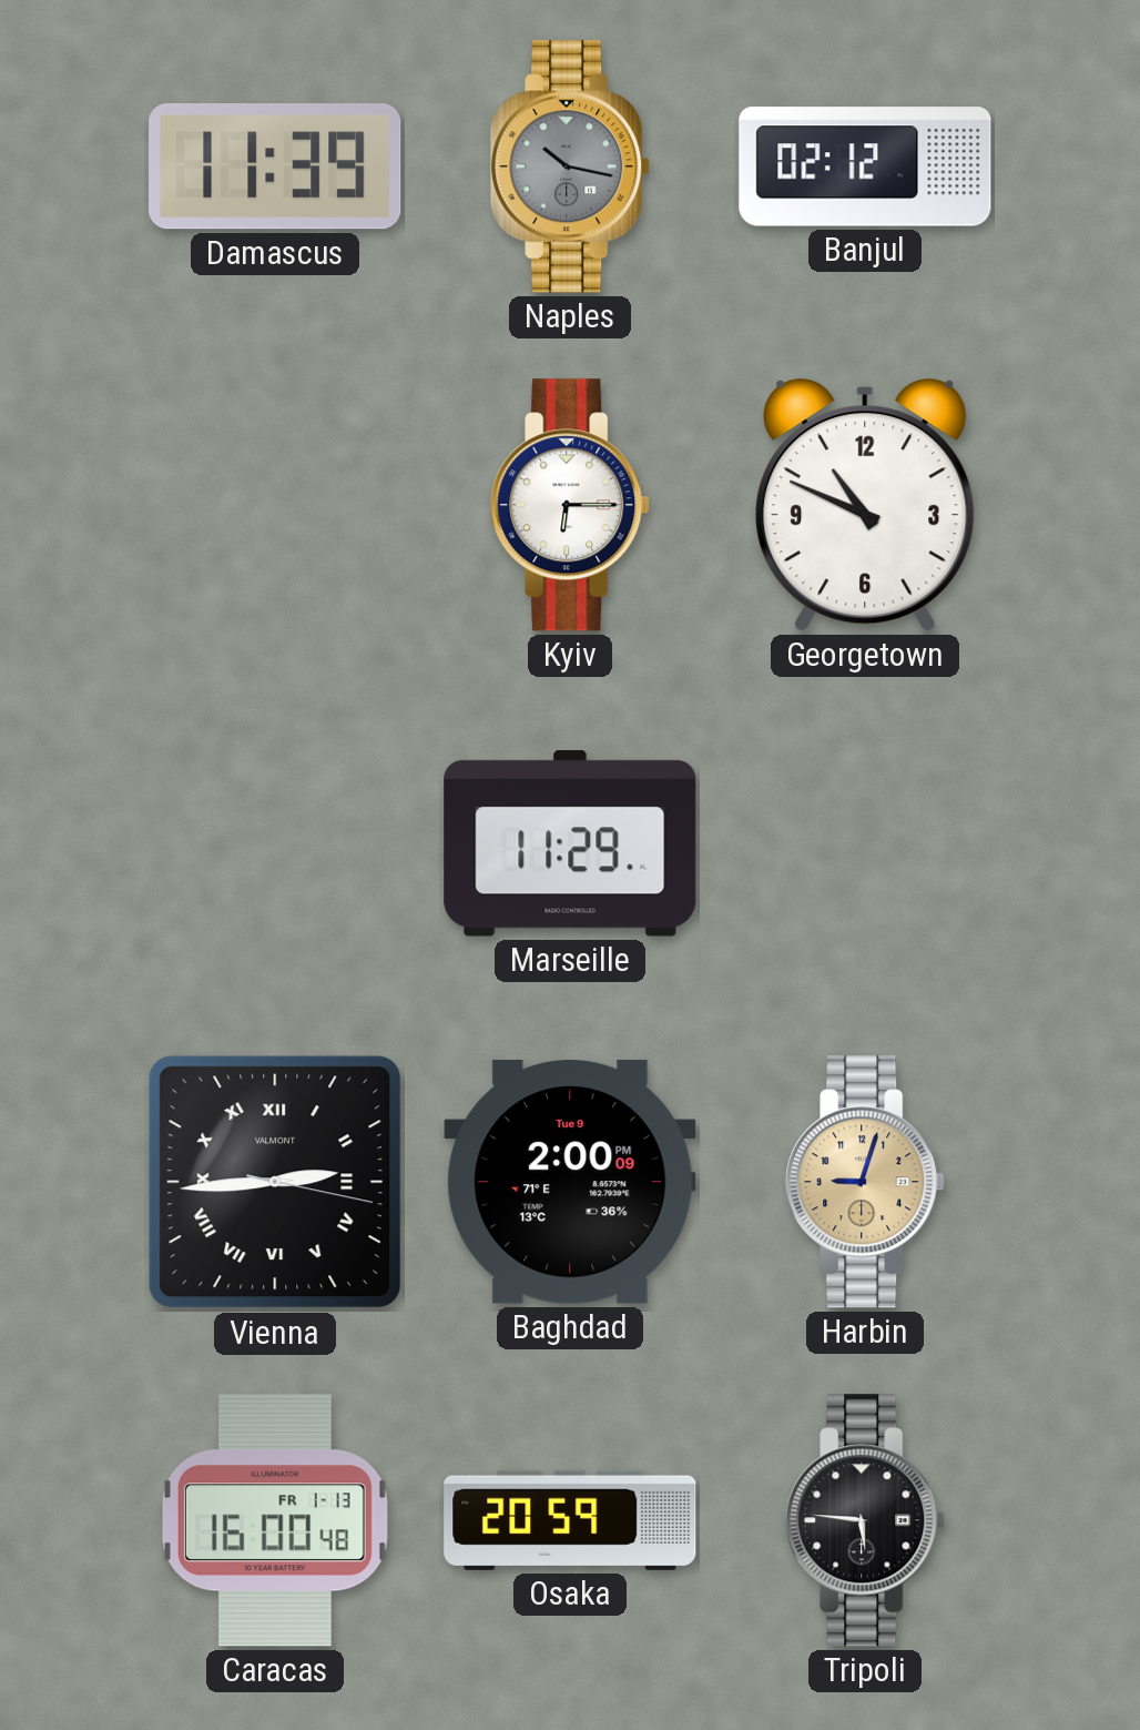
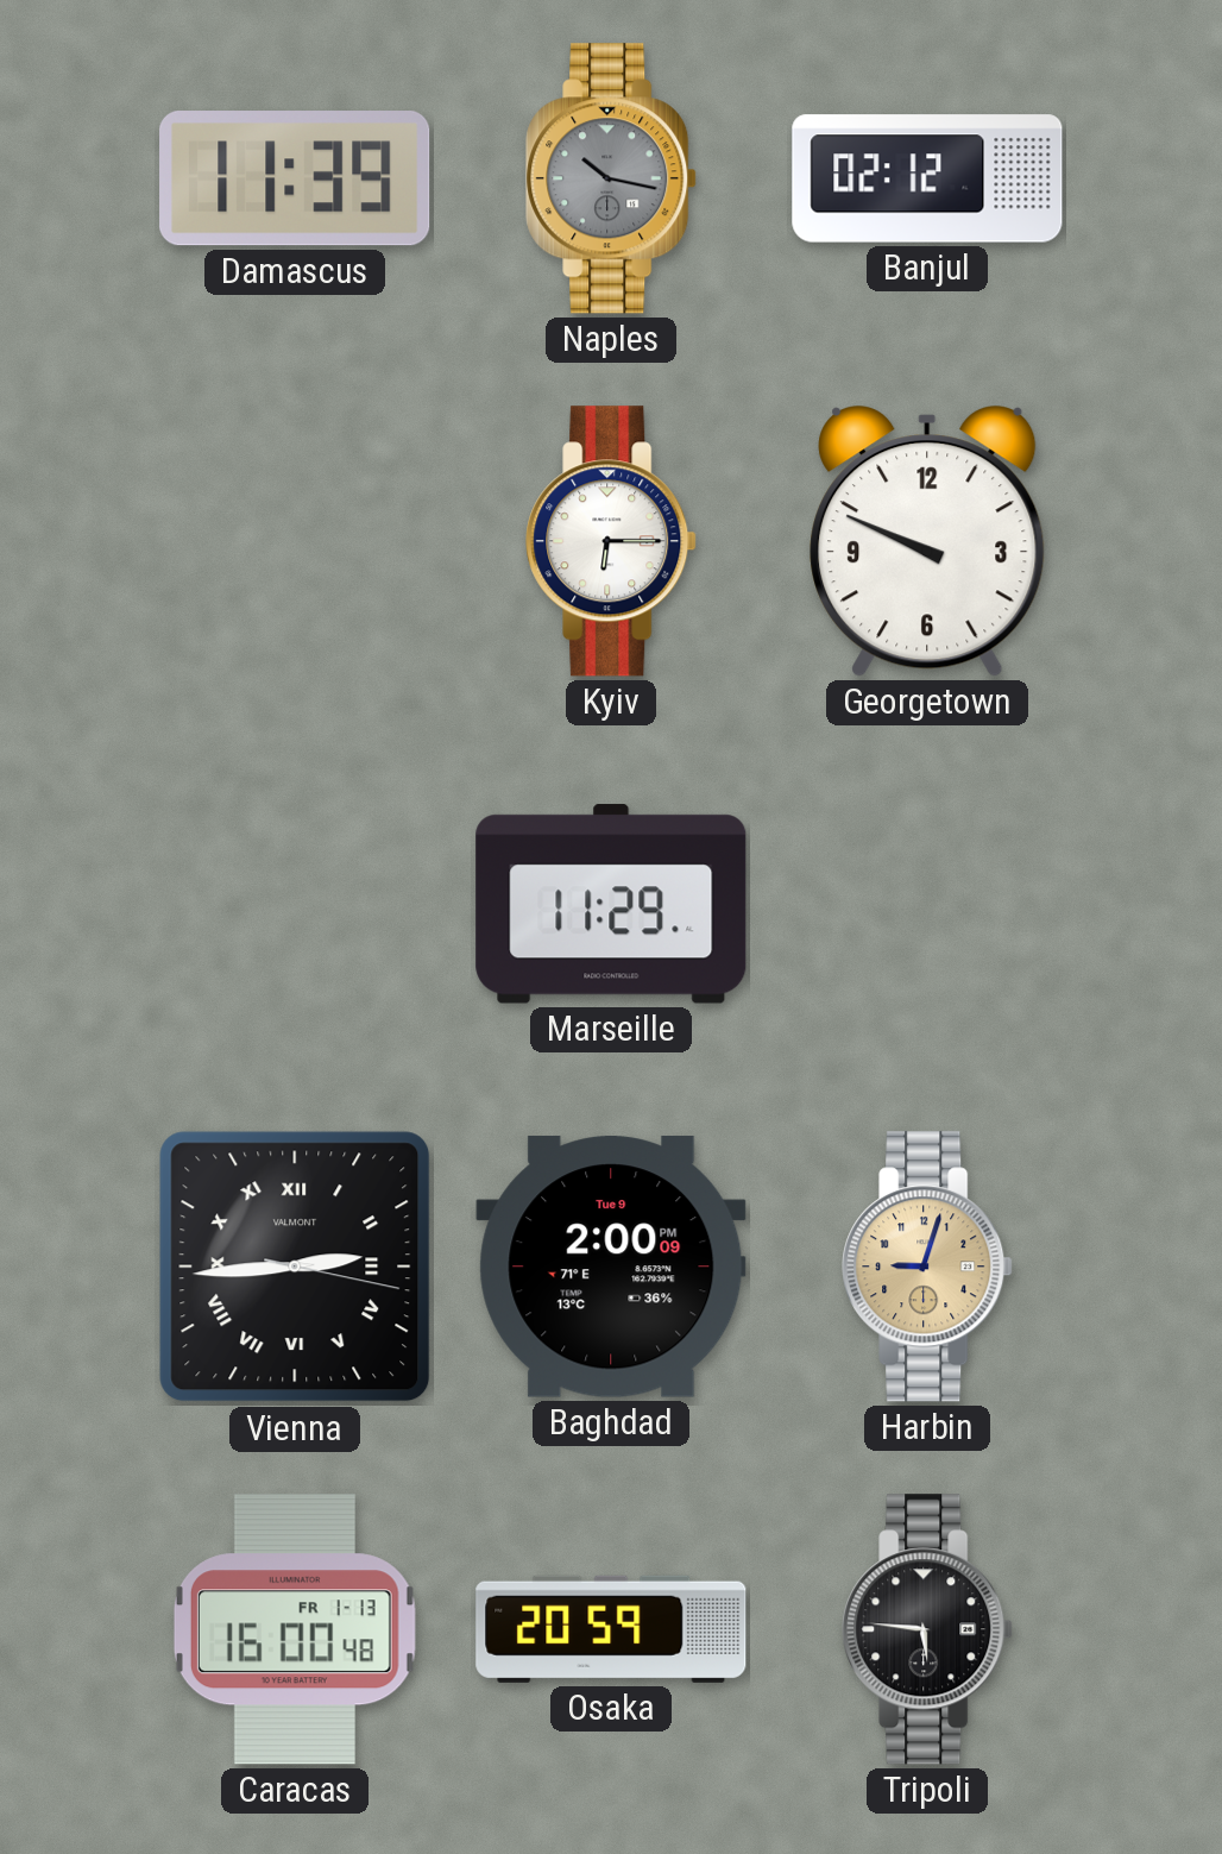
Georgetown: 10:49 -> 9:49
